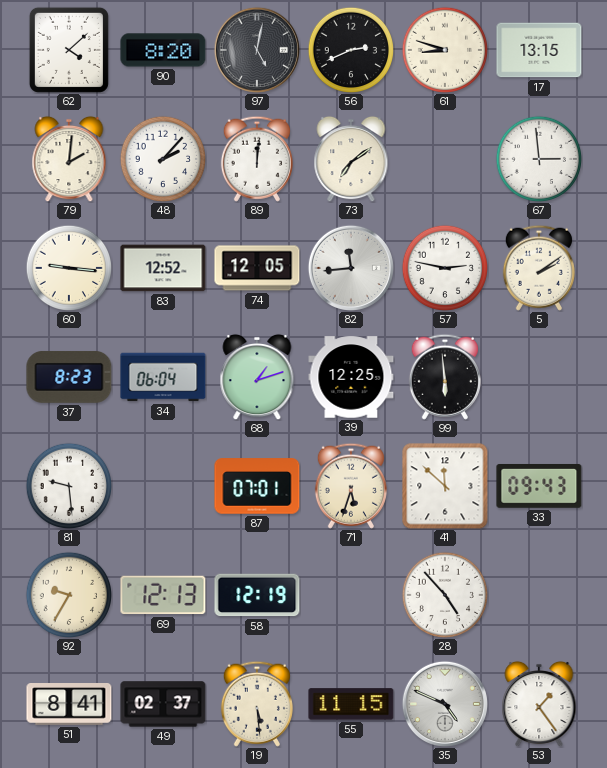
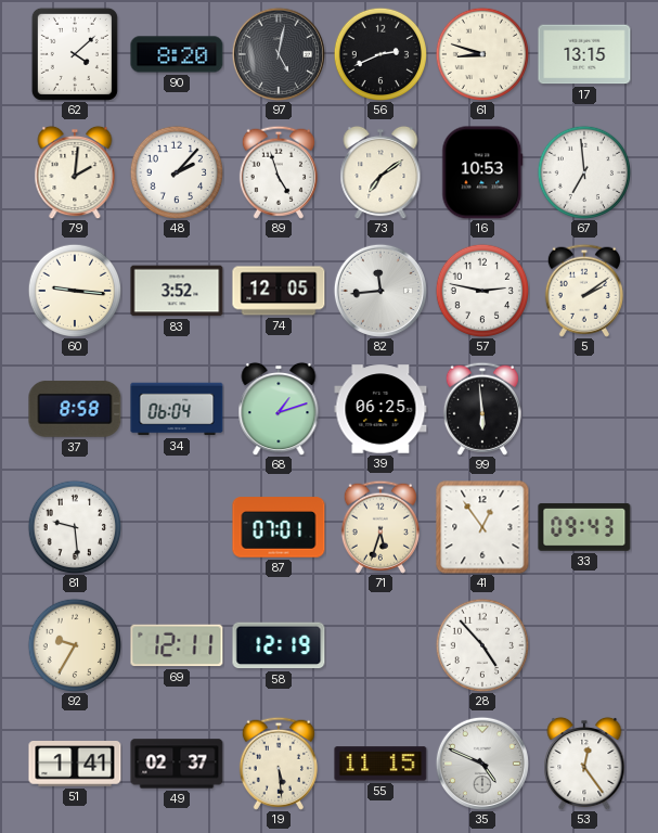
89: 12:01 -> 4:57
16: none -> 10:53
67: 2:59 -> 6:59
83: 12:52 -> 3:52
37: 8:23 -> 8:58
39: 12:25 -> 06:25
41: 11:52 -> 12:54
69: 12:13 -> 12:11
51: 8:41 -> 1:41
53: 1:24 -> 12:24
